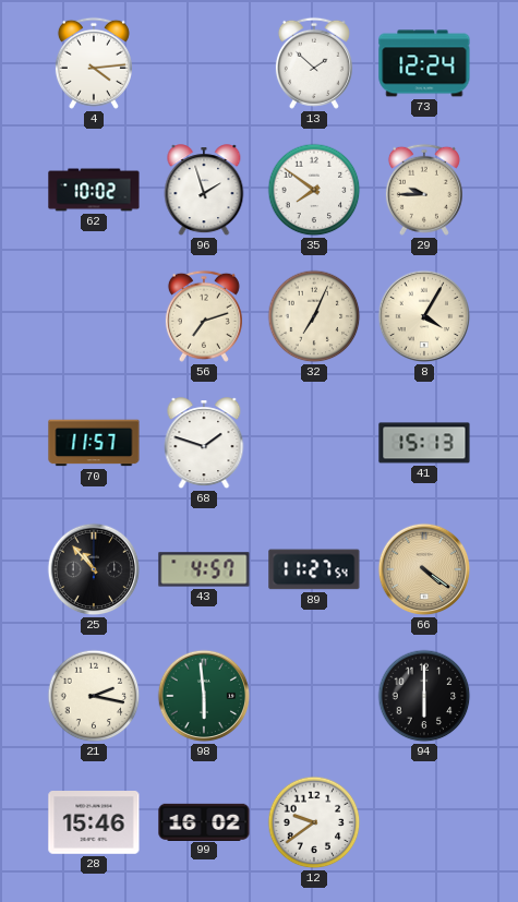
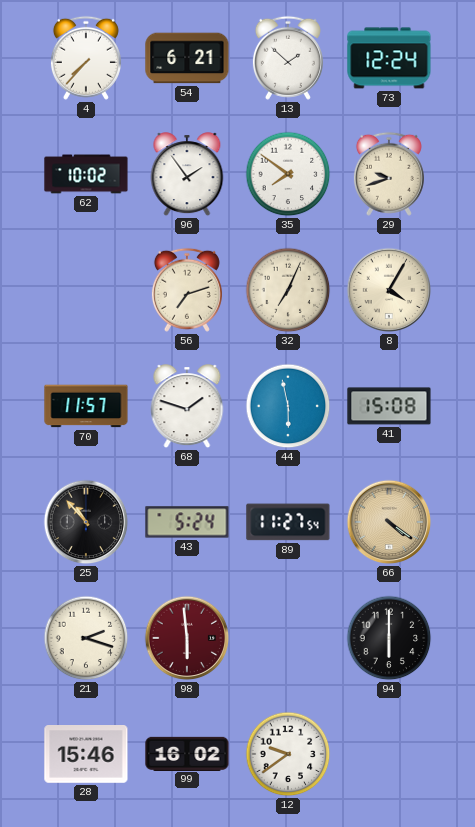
4: 4:14 -> 7:37
54: none -> 6:21
96: 1:57 -> 1:54
29: 9:45 -> 9:42
44: none -> 5:58
41: 15:13 -> 15:08
43: 4:57 -> 5:24
21: 2:17 -> 2:18
98 dial: green -> burgundy
